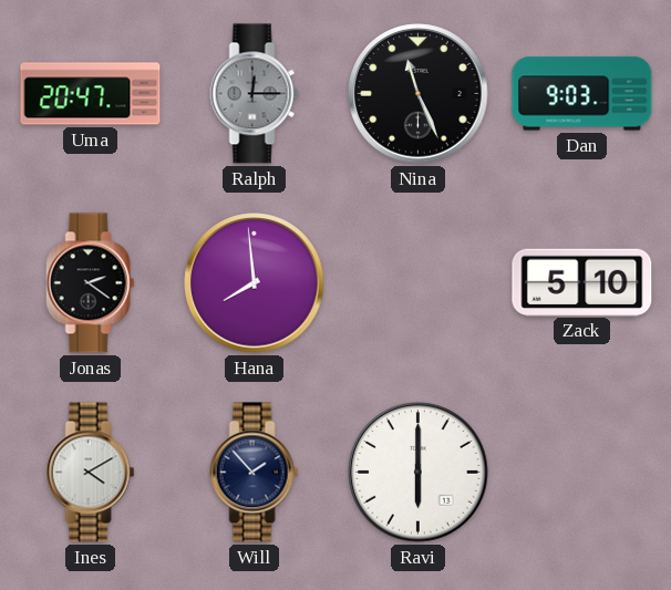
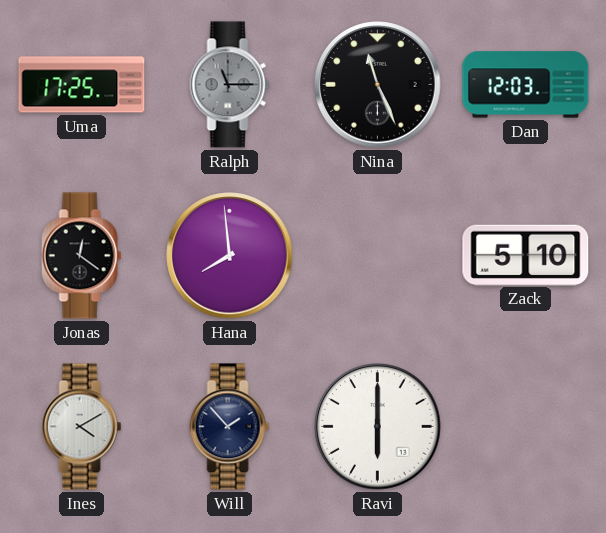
Uma: 20:47 -> 17:25
Ralph: 12:15 -> 11:15
Dan: 9:03 -> 12:03
Jonas: 2:21 -> 12:21
